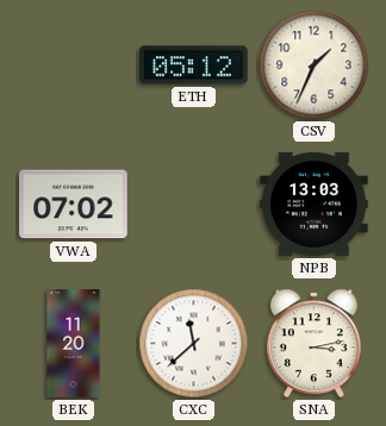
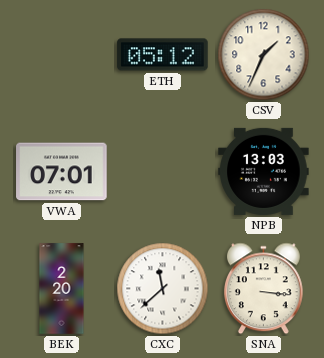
VWA: 07:02 -> 07:01
BEK: 11:20 -> 2:20
SNA: 3:13 -> 3:16
